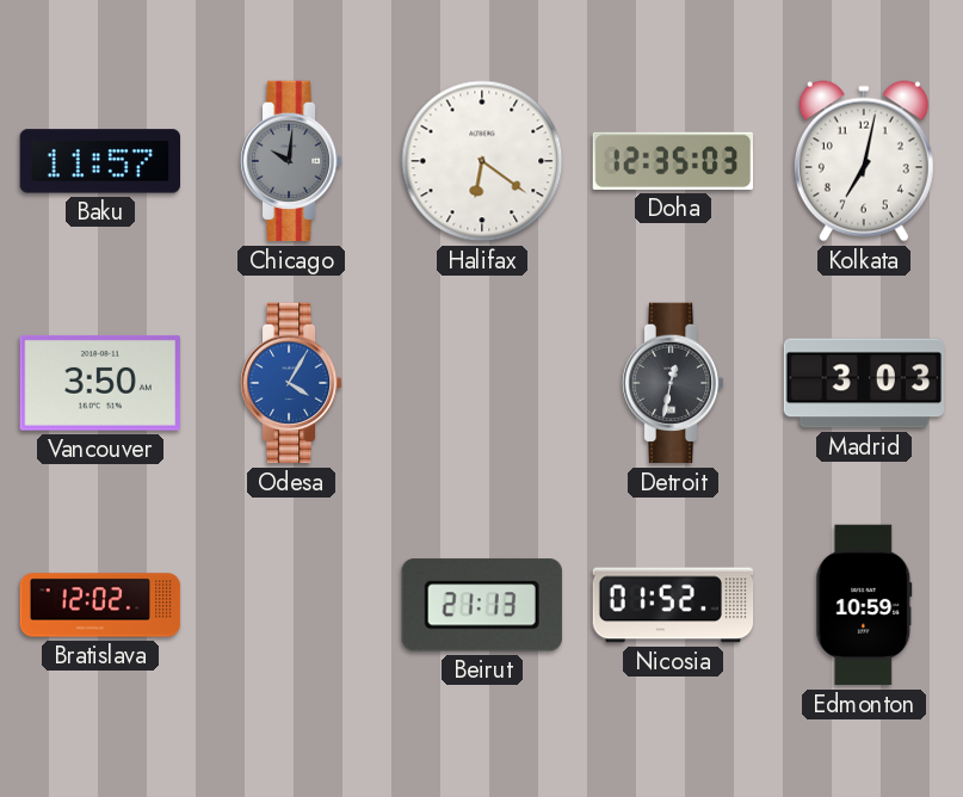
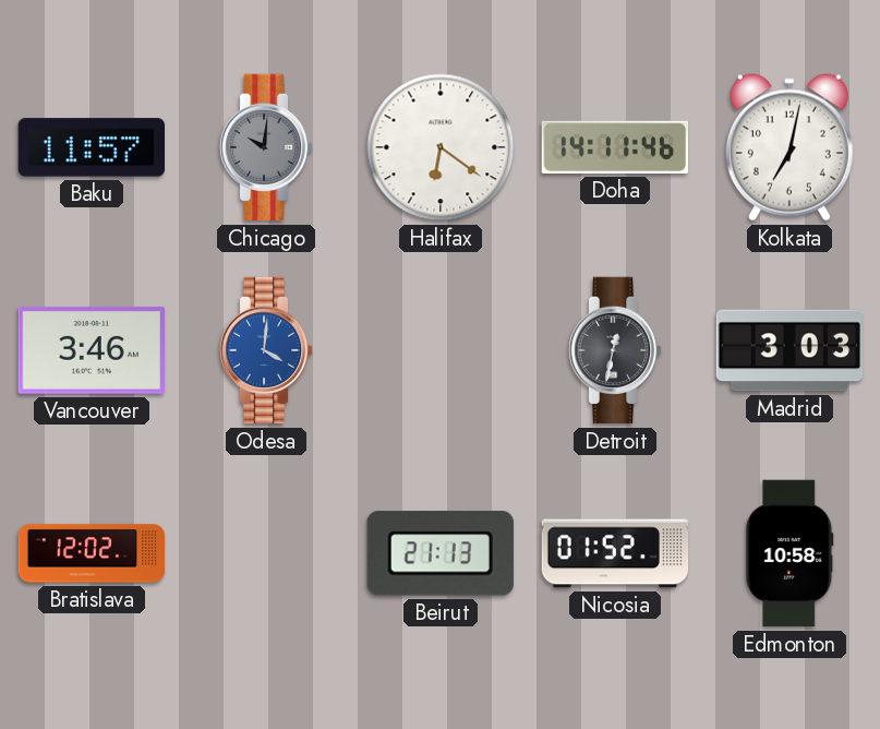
Doha: 12:35 -> 14:11
Vancouver: 3:50 -> 3:46
Odesa: 4:05 -> 4:01
Edmonton: 10:59 -> 10:58
